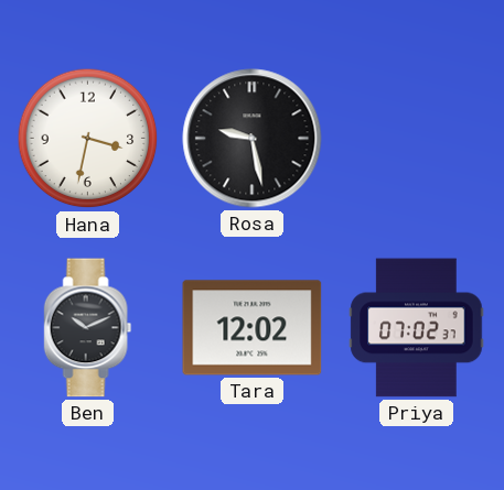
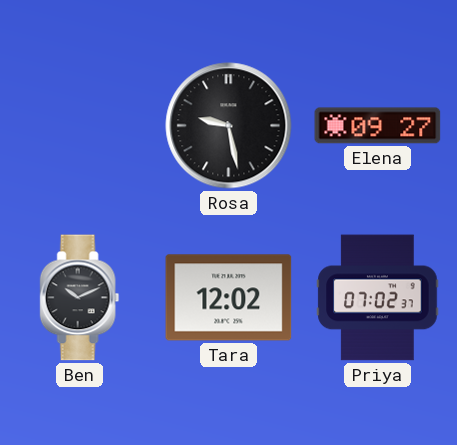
Hana: 3:32 -> none
Elena: none -> 09:27
